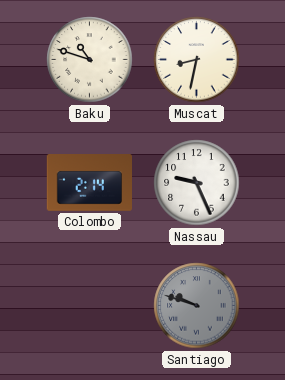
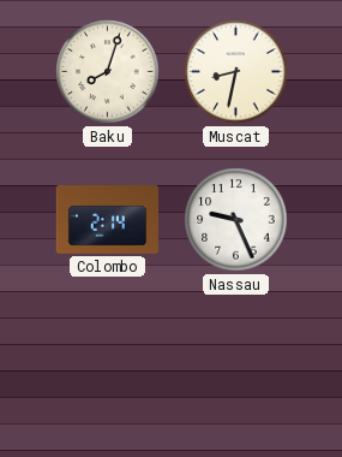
Baku: 10:48 -> 8:03
Santiago: 9:48 -> none
